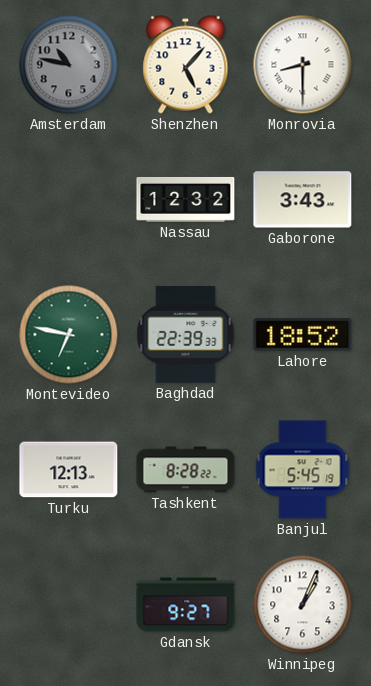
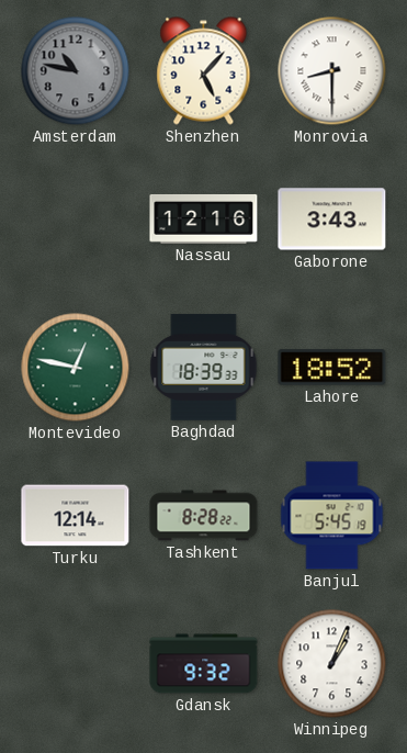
Nassau: 12:32 -> 12:16
Montevideo: 6:47 -> 12:47
Baghdad: 22:39 -> 18:39
Turku: 12:13 -> 12:14
Gdansk: 9:27 -> 9:32
